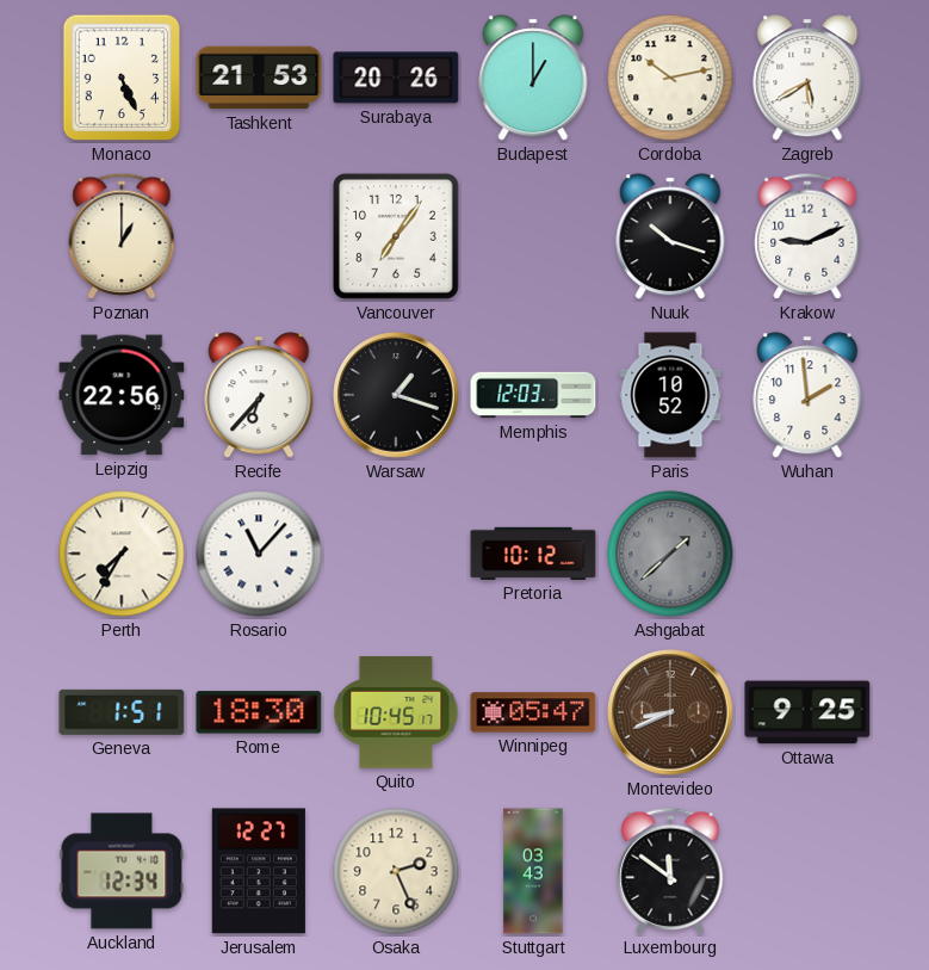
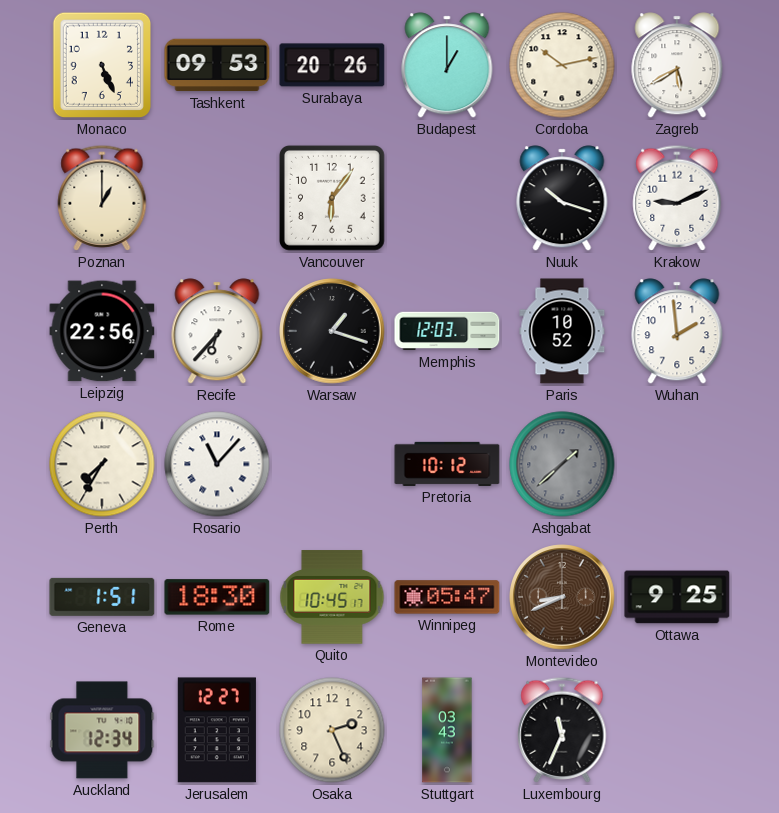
Tashkent: 21:53 -> 09:53
Vancouver: 7:06 -> 6:06
Luxembourg: 11:51 -> 11:34
